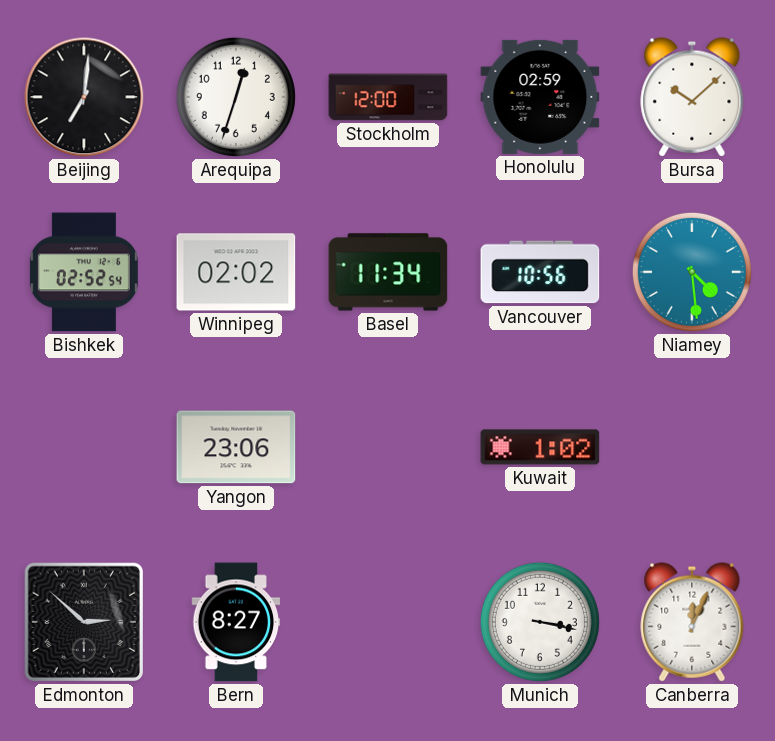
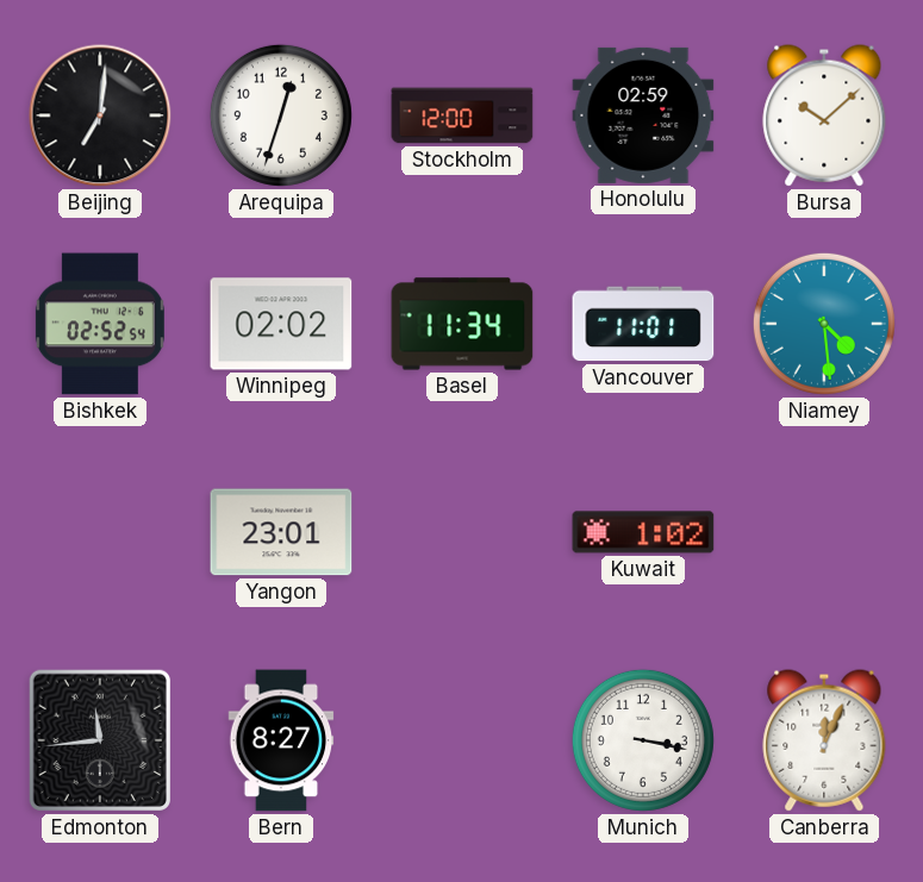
Vancouver: 10:56 -> 11:01
Yangon: 23:06 -> 23:01
Edmonton: 2:52 -> 11:44
